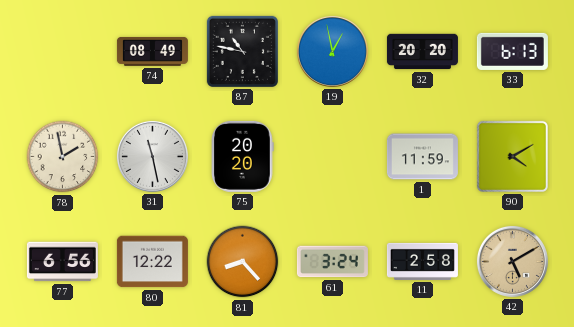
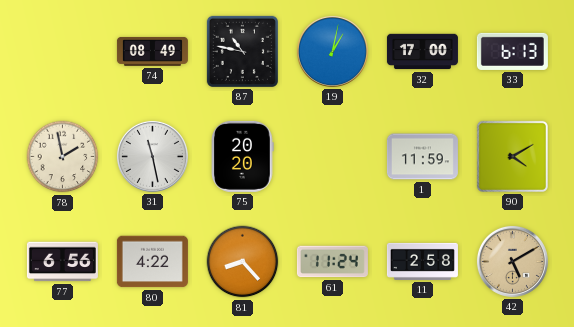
19: 12:58 -> 1:02
32: 20:20 -> 17:00
80: 12:22 -> 4:22
61: 3:24 -> 11:24
